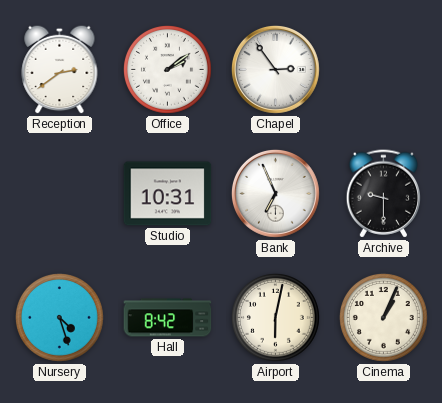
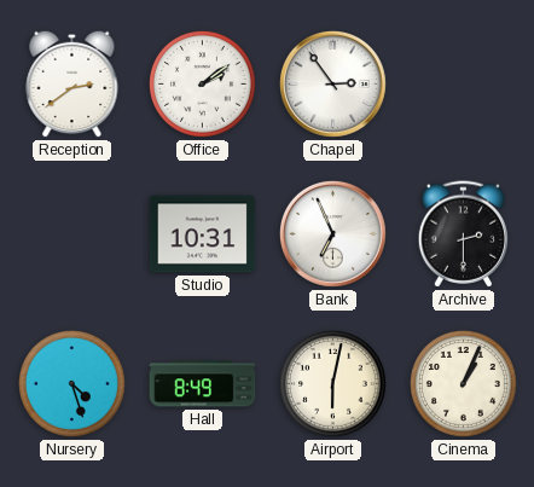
Archive: 9:30 -> 2:30
Hall: 8:42 -> 8:49
